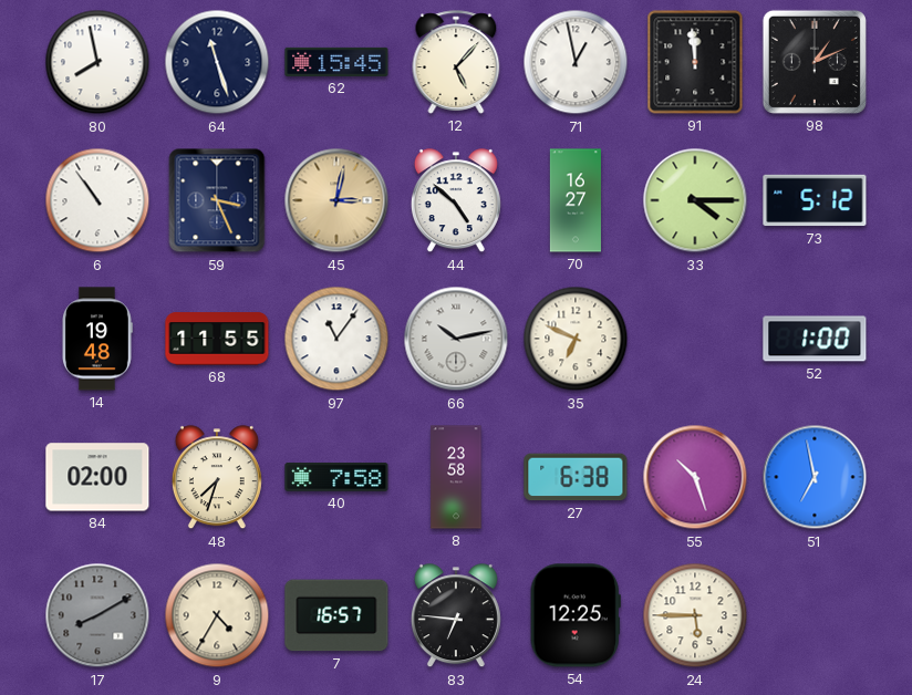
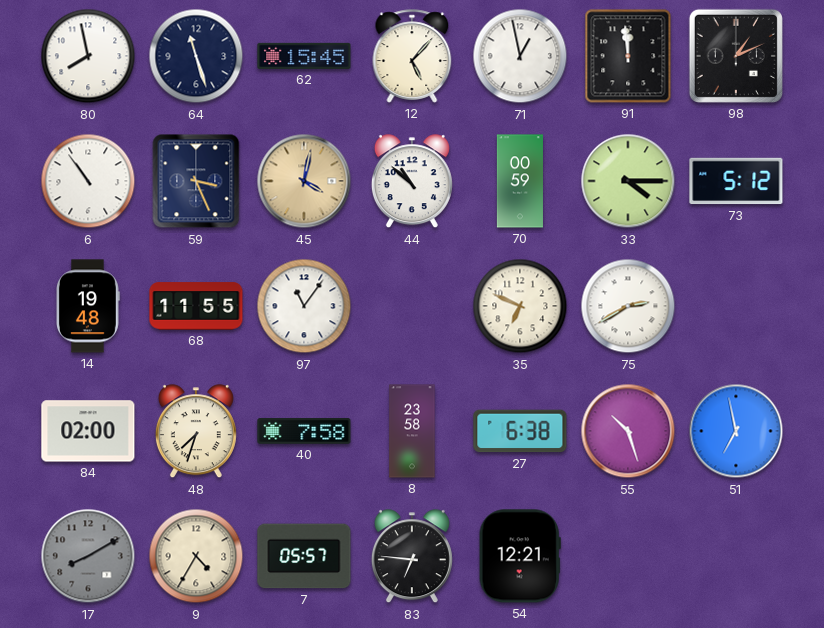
45: 3:02 -> 4:02
44: 4:52 -> 10:52
70: 16:27 -> 00:59
66: 10:13 -> none
75: none -> 2:40
52: 1:00 -> none
7: 16:57 -> 05:57
54: 12:25 -> 12:21
24: 5:45 -> none
